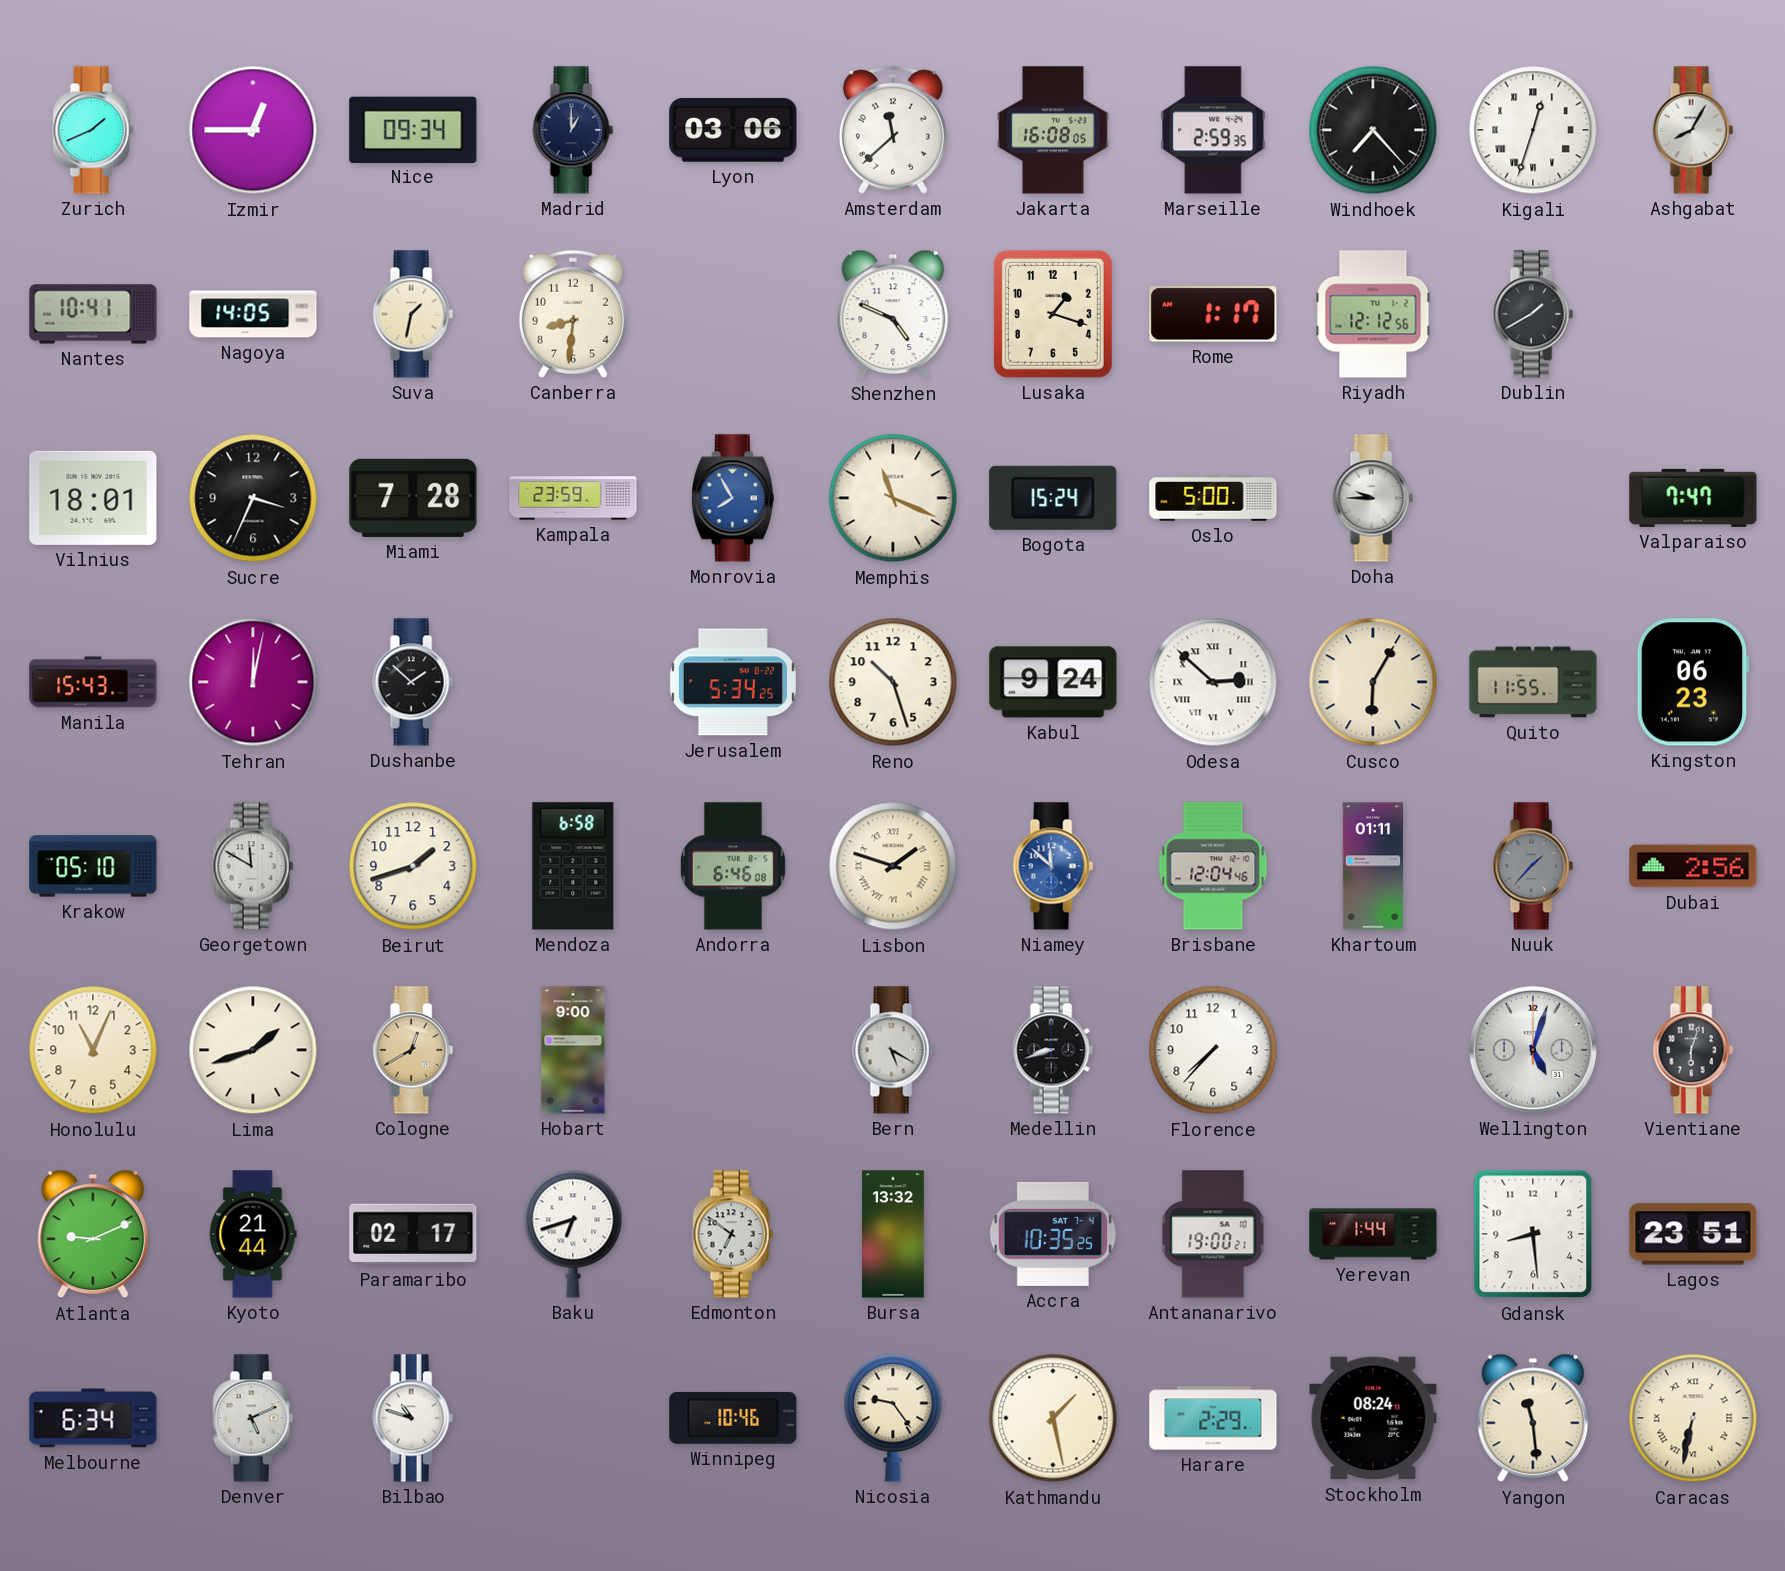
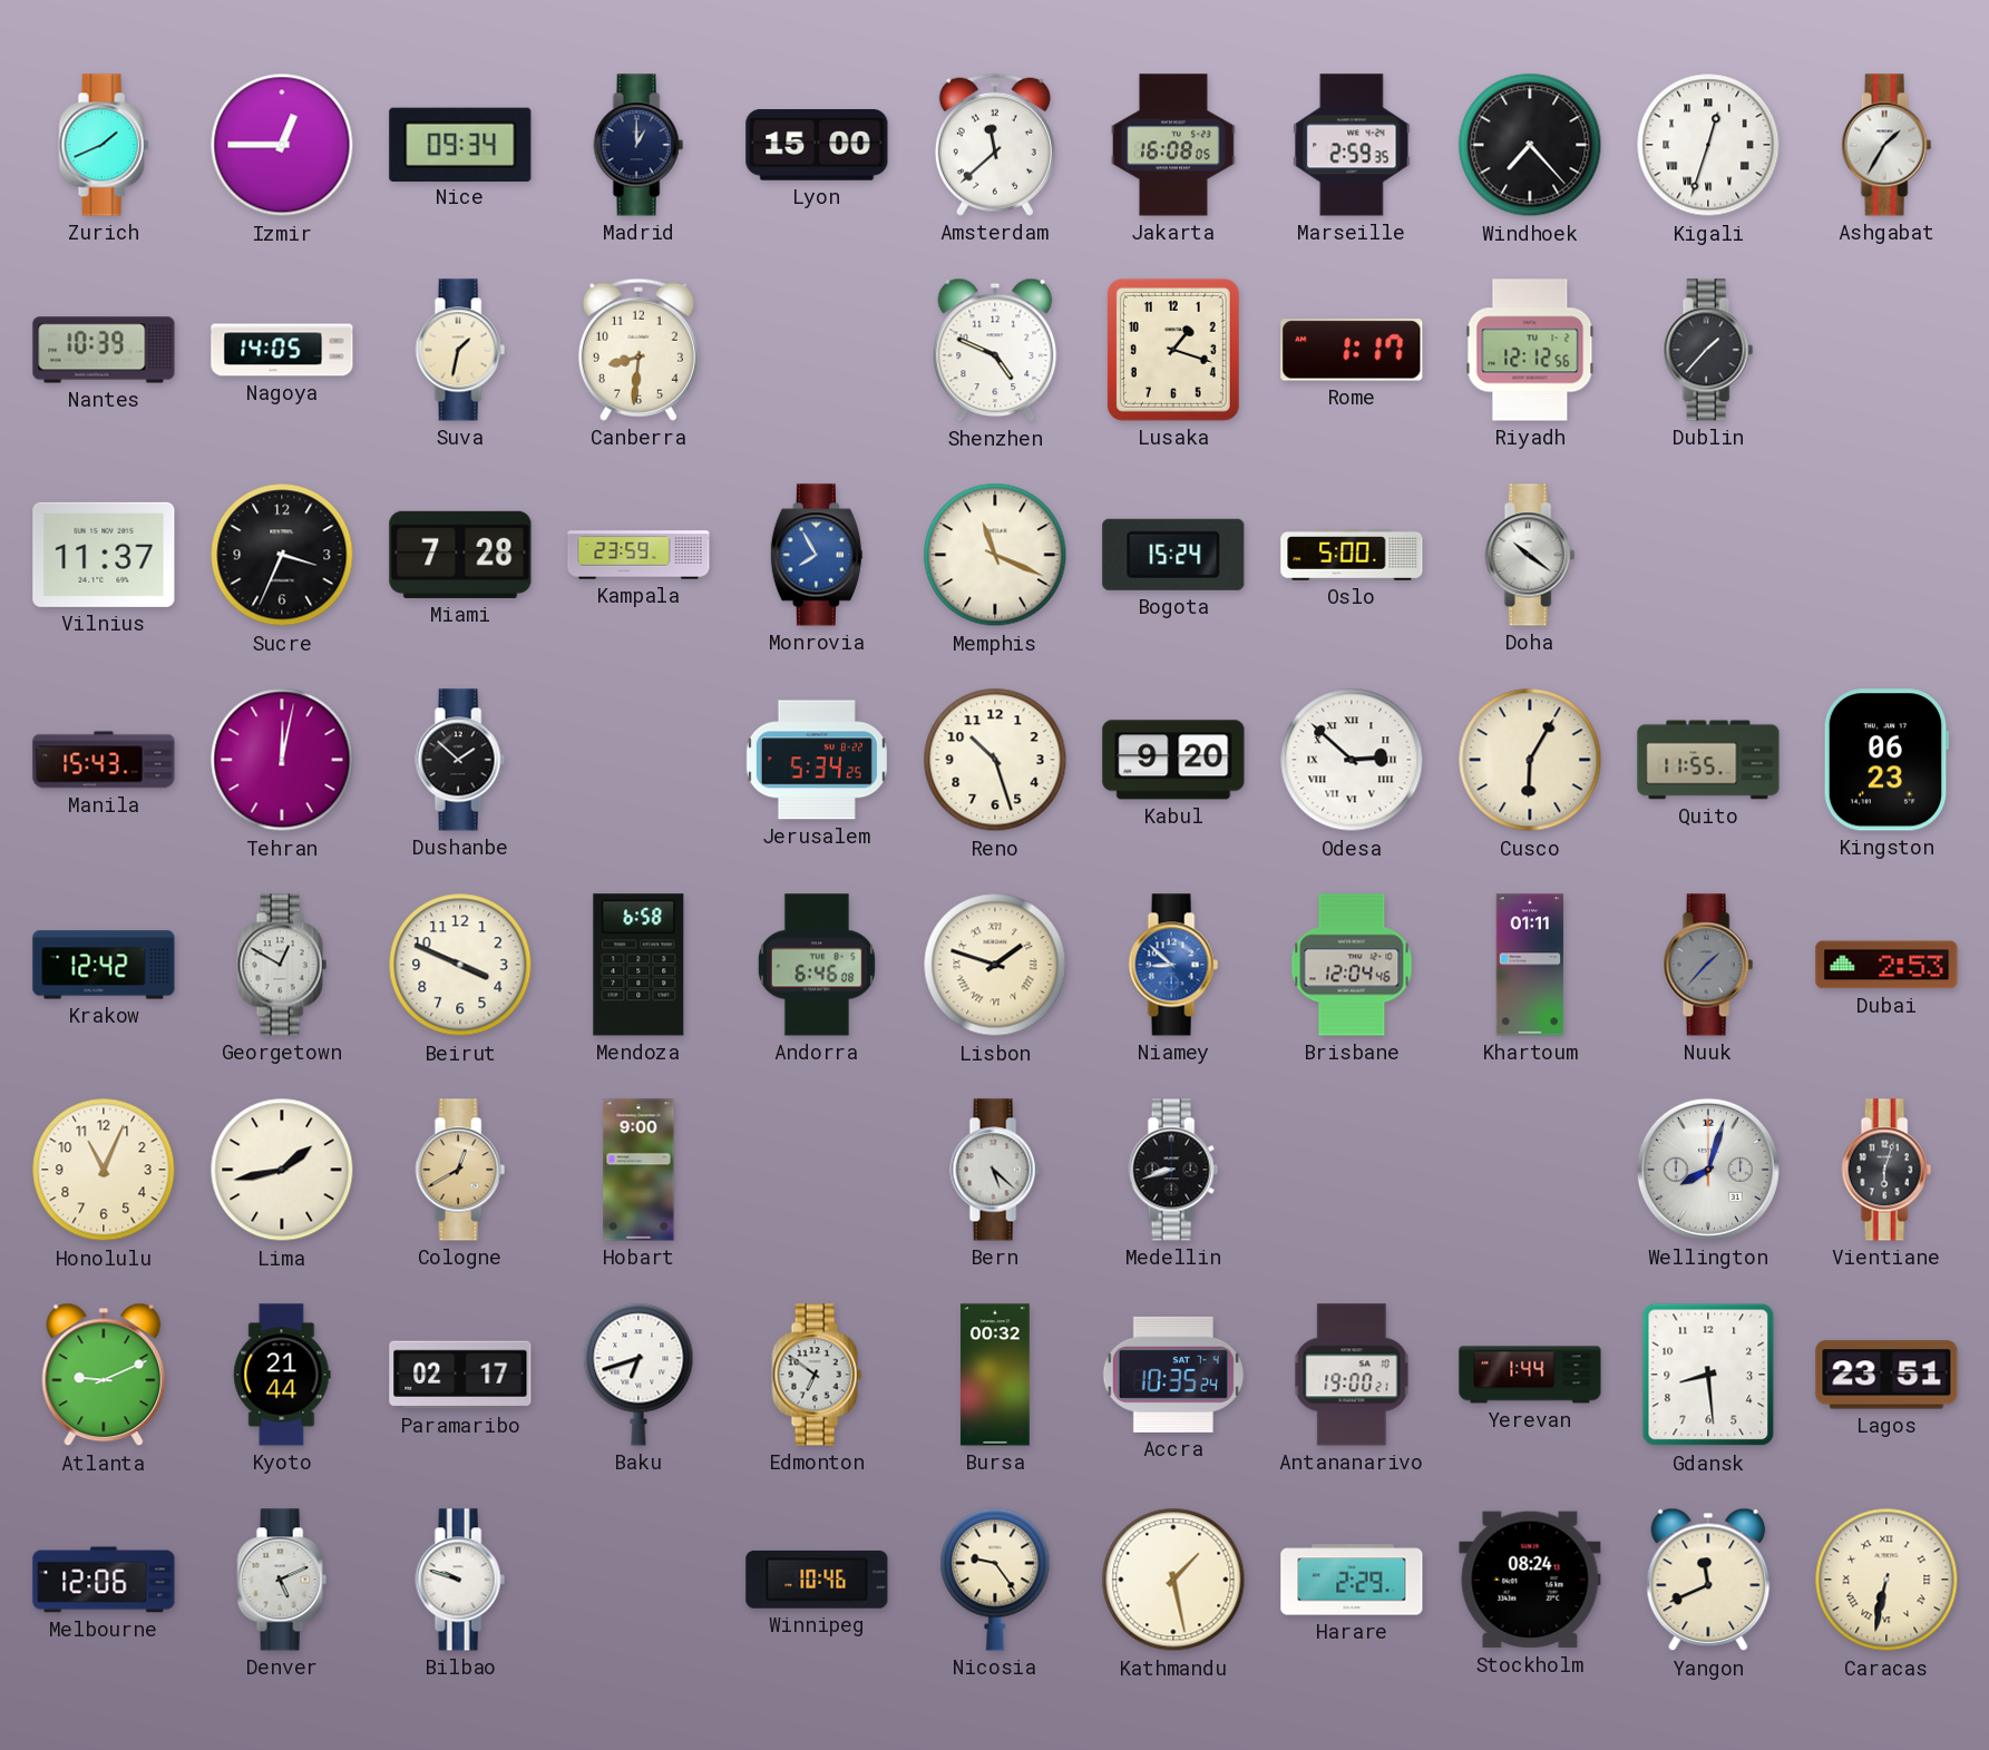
Lyon: 03:06 -> 15:00
Ashgabat: 8:05 -> 1:35
Nantes: 10:41 -> 10:39
Dublin: 1:40 -> 1:37
Vilnius: 18:01 -> 11:37
Doha: 9:45 -> 10:21
Valparaiso: 7:47 -> none
Kabul: 9:24 -> 9:20
Krakow: 05:10 -> 12:42
Georgetown: 11:50 -> 12:50
Beirut: 1:42 -> 3:49
Niamey: 11:52 -> 8:52
Dubai: 2:56 -> 2:53
Lima: 1:42 -> 1:43
Bern: 5:20 -> 5:22
Florence: 7:37 -> none
Wellington: 5:03 -> 8:03
Bursa: 13:32 -> 00:32
Accra: 10:35:25 -> 10:35:24
Melbourne: 6:34 -> 12:06
Bilbao: 10:48 -> 9:48
Yangon: 11:29 -> 11:41
